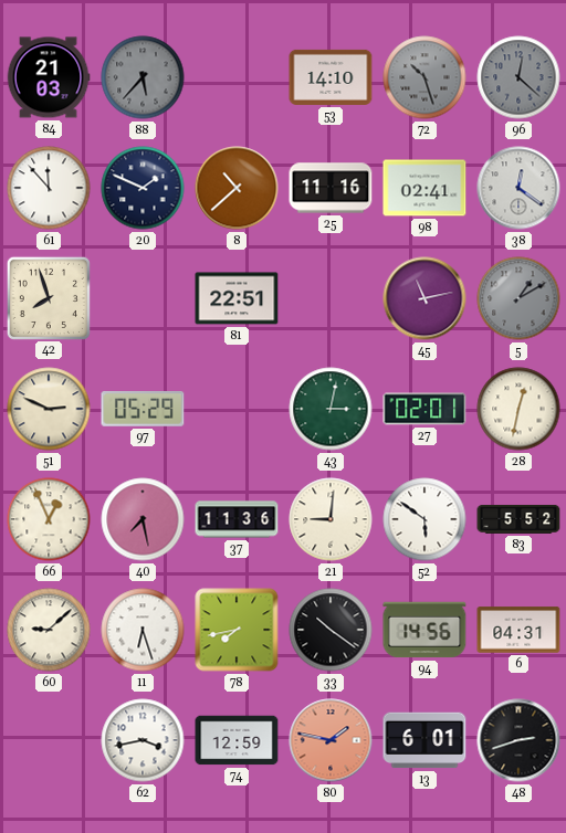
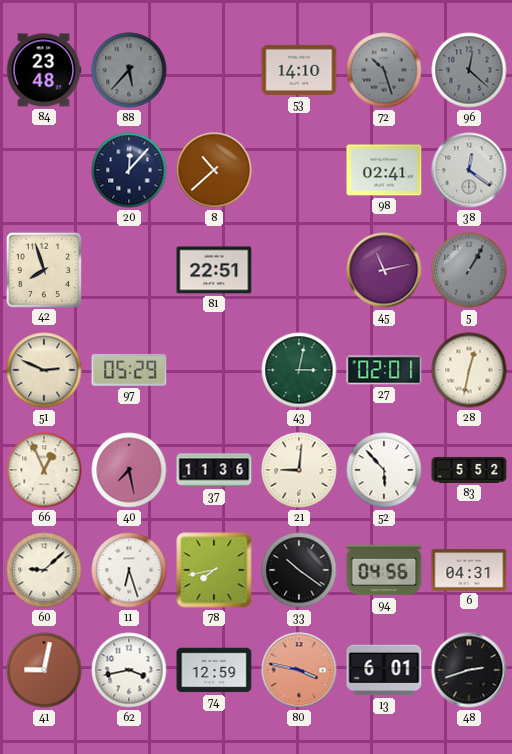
84: 21:03 -> 23:48
61: 11:53 -> none
20: 1:49 -> 12:07
25: 11:16 -> none
5: 1:10 -> 1:05
52: 5:51 -> 5:53
94: 14:56 -> 04:56
41: none -> 9:02
80: 1:47 -> 3:47
